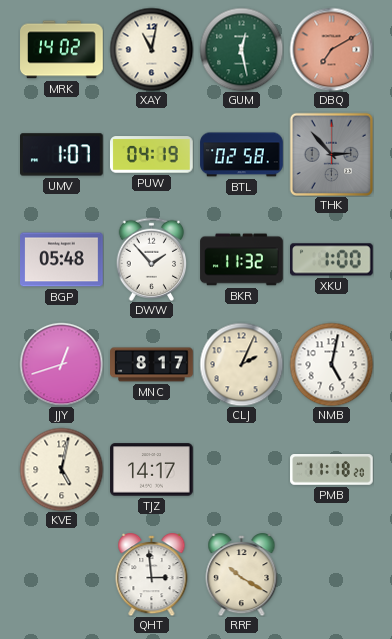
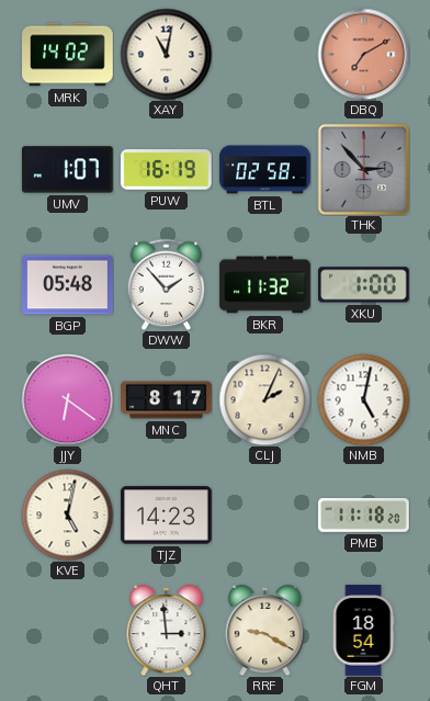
GUM: 12:28 -> none
PUW: 04:19 -> 16:19
JJY: 12:42 -> 6:21
TJZ: 14:17 -> 14:23
RRF: 10:20 -> 9:20
FGM: none -> 18:54
